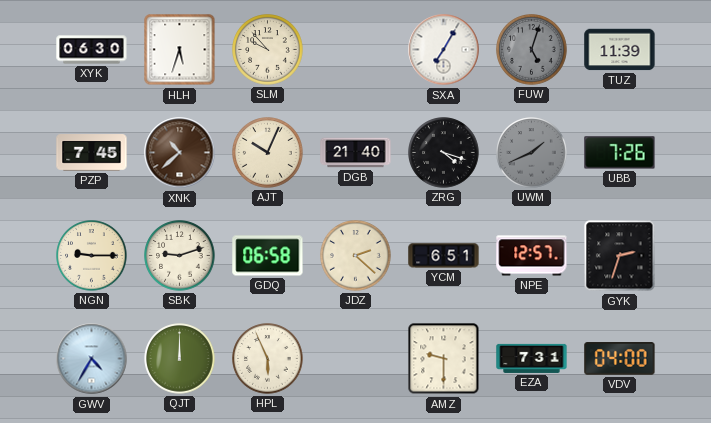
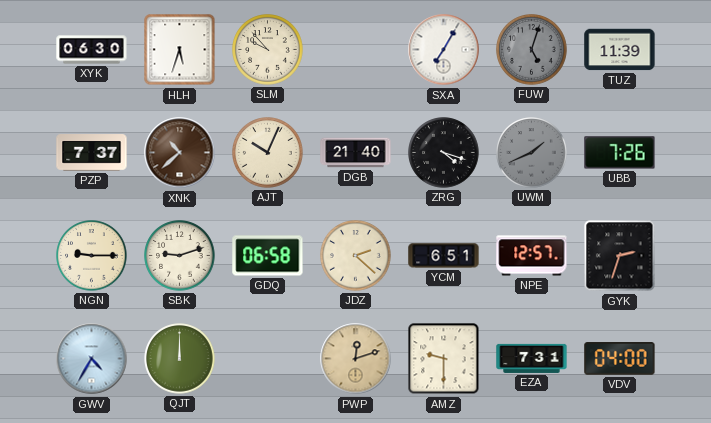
PZP: 7:45 -> 7:37
HPL: 5:56 -> none
PWP: none -> 12:12
